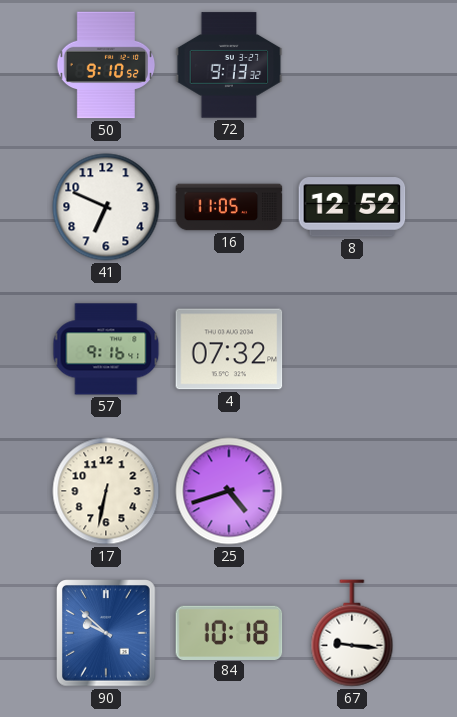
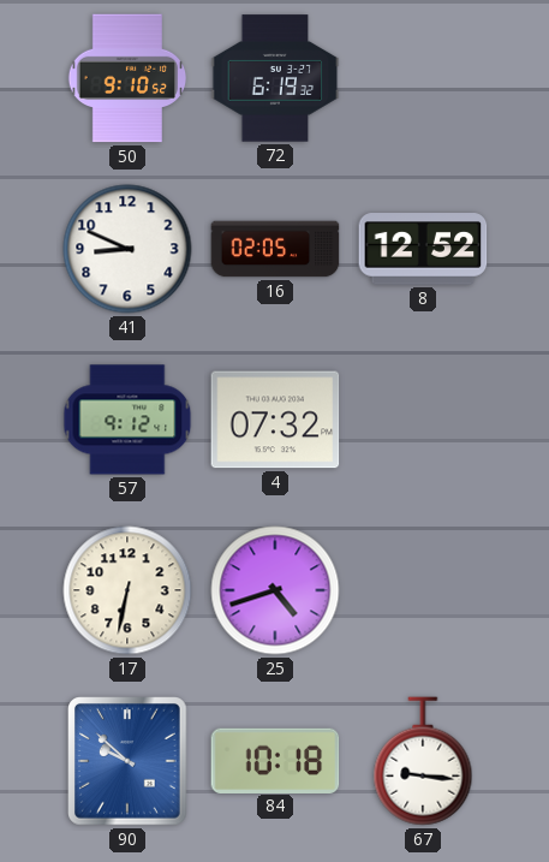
72: 9:13 -> 6:19
41: 6:49 -> 8:49
16: 11:05 -> 02:05
57: 9:16 -> 9:12
